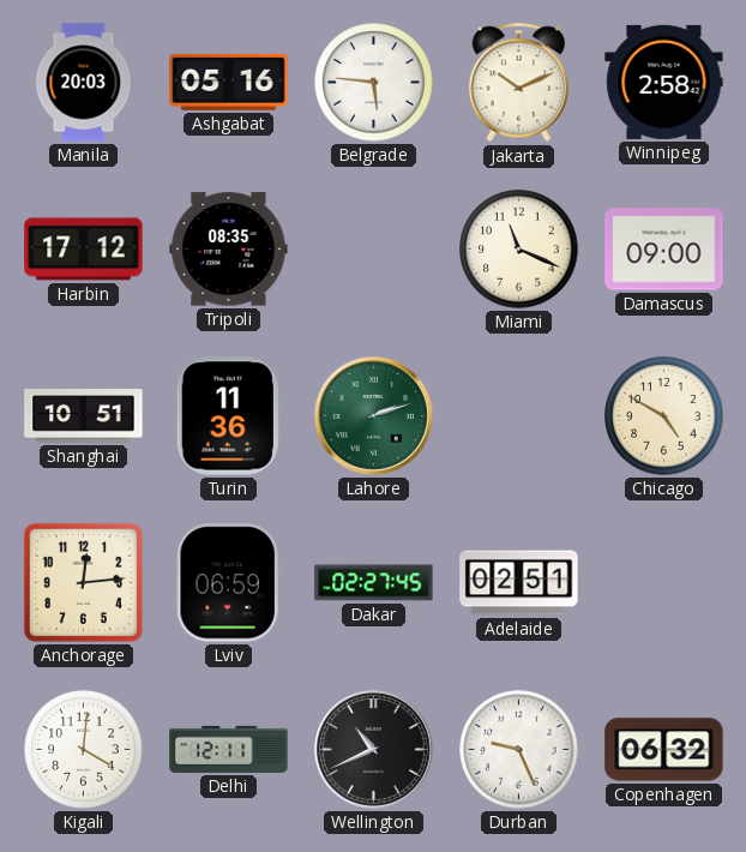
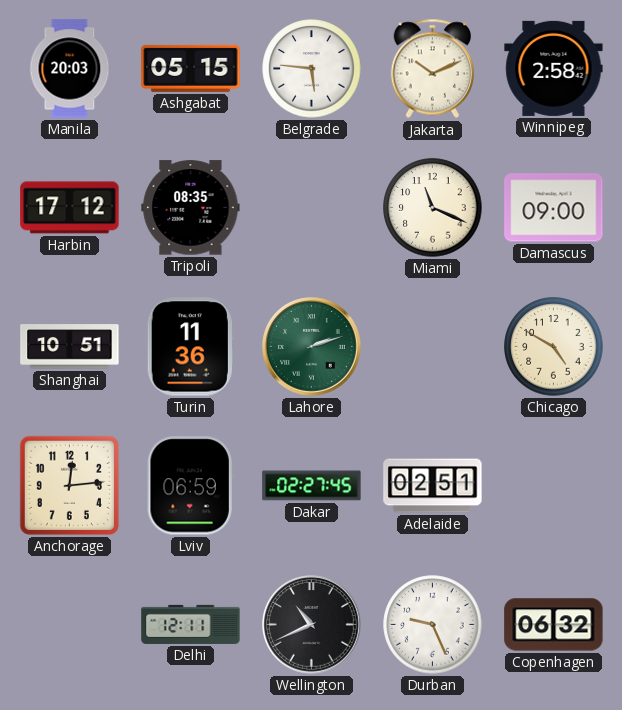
Ashgabat: 05:16 -> 05:15
Kigali: 4:01 -> none
